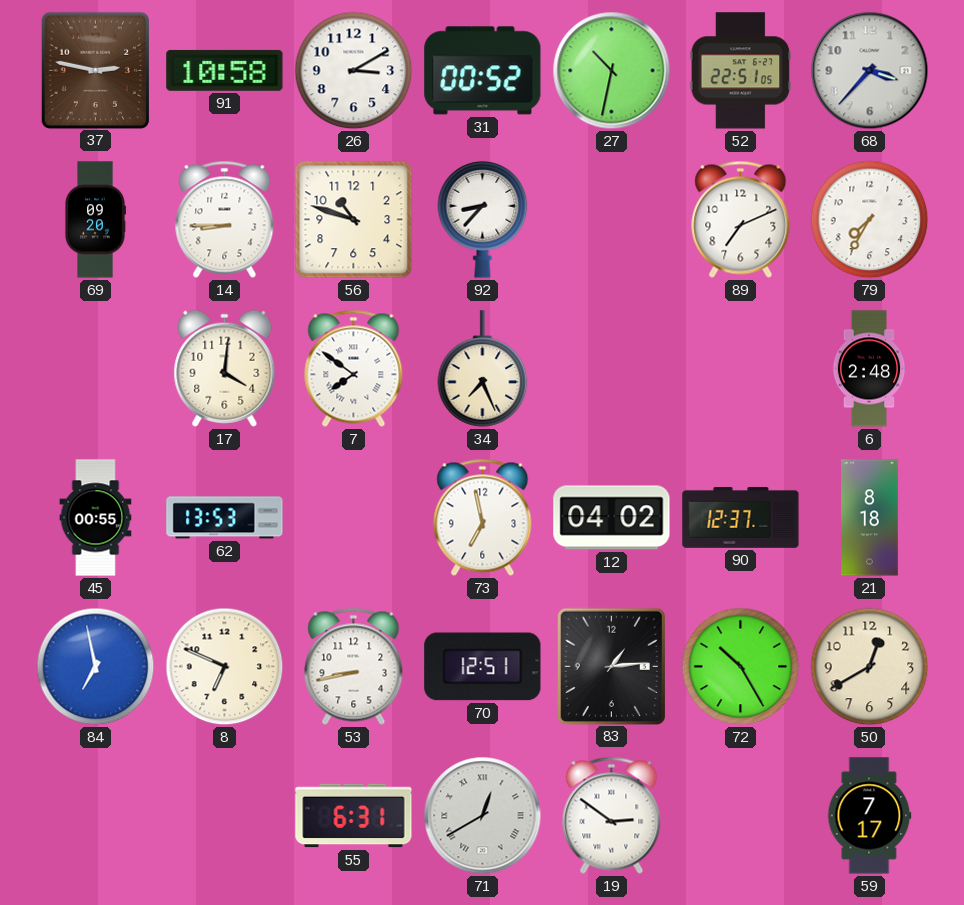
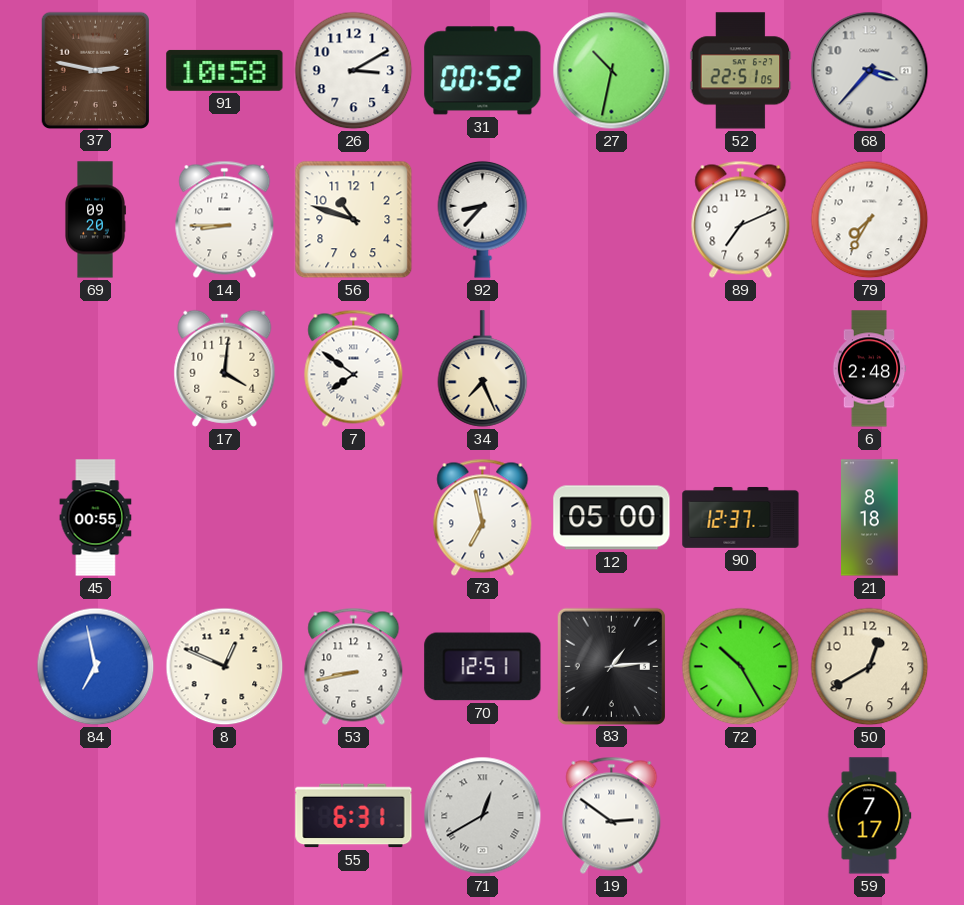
62: 13:53 -> none
12: 04:02 -> 05:00
8: 6:49 -> 12:49
